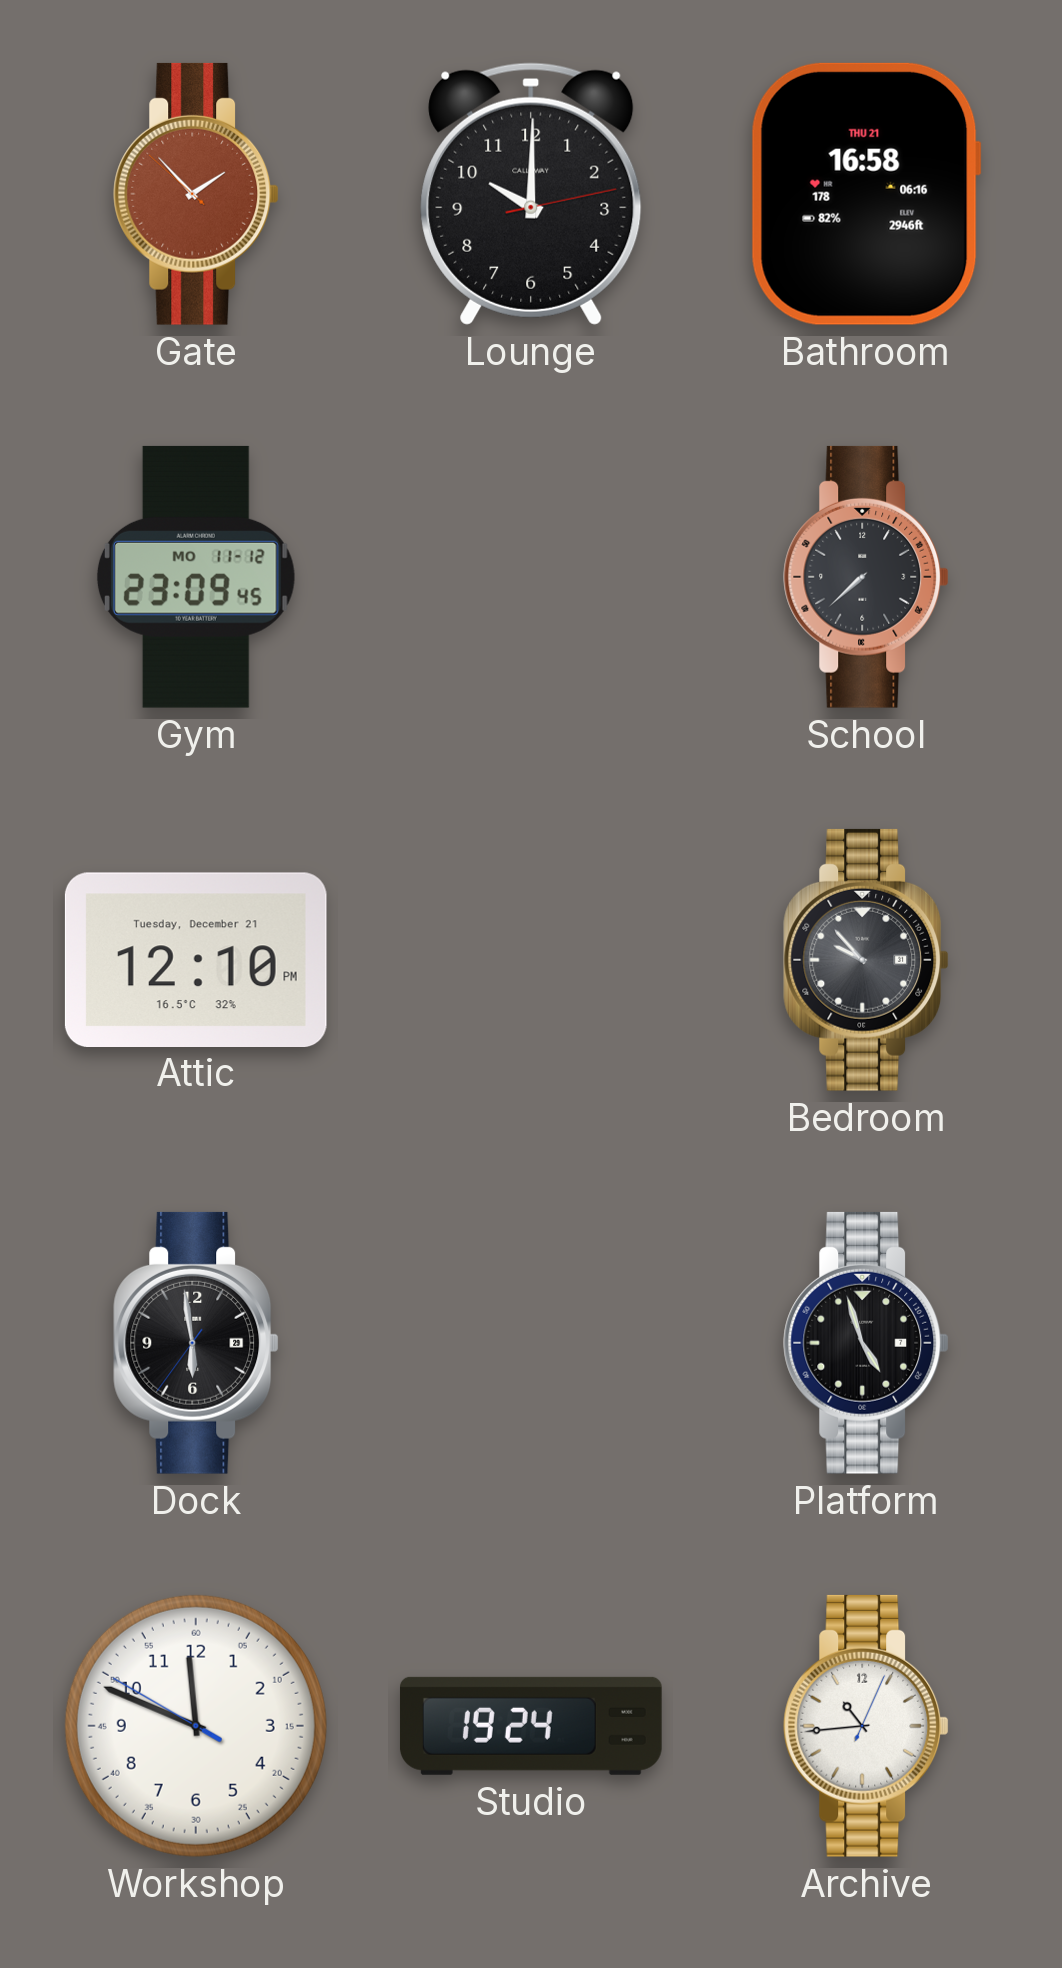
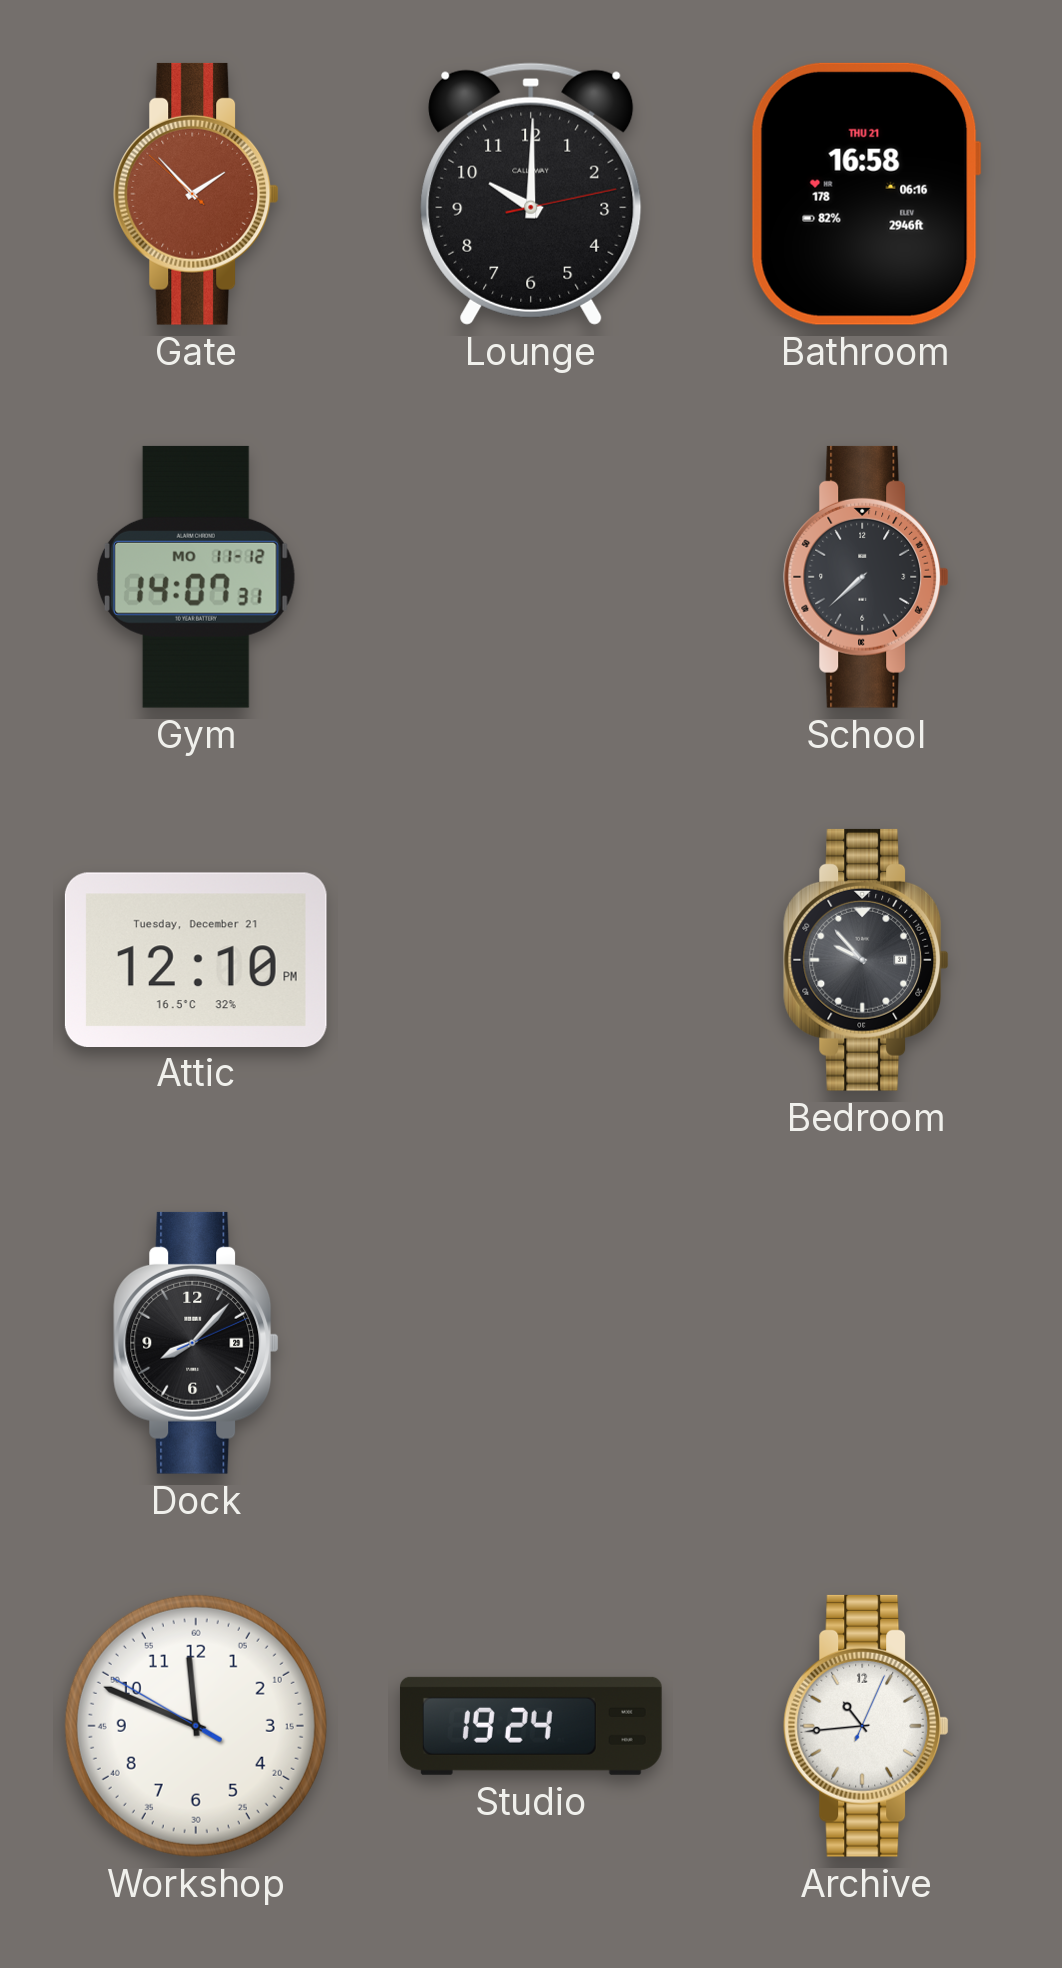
Gym: 23:09 -> 14:07
Dock: 5:58 -> 8:07
Platform: 4:57 -> none
